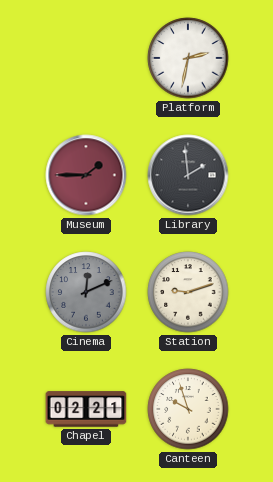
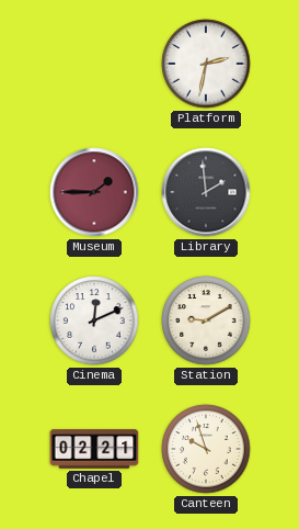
Cinema dial: grey -> white
Station: 9:12 -> 9:10
